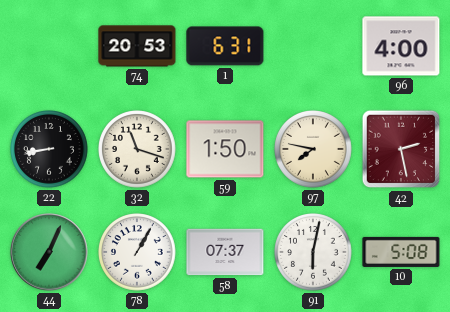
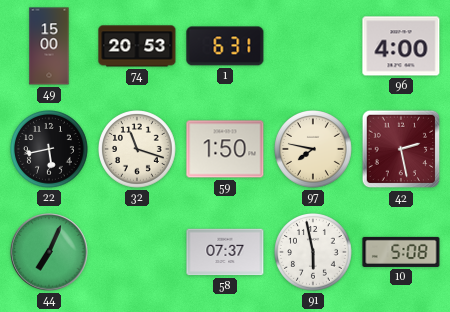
49: none -> 15:00
22: 8:43 -> 5:43
78: 1:05 -> none
91: 6:02 -> 5:58
